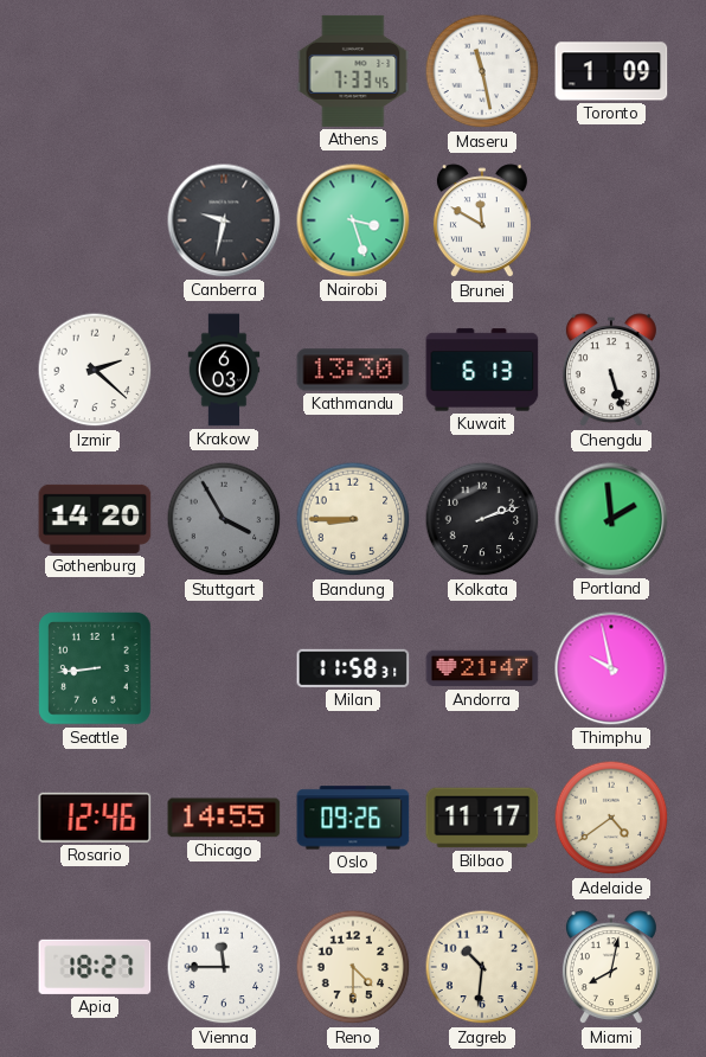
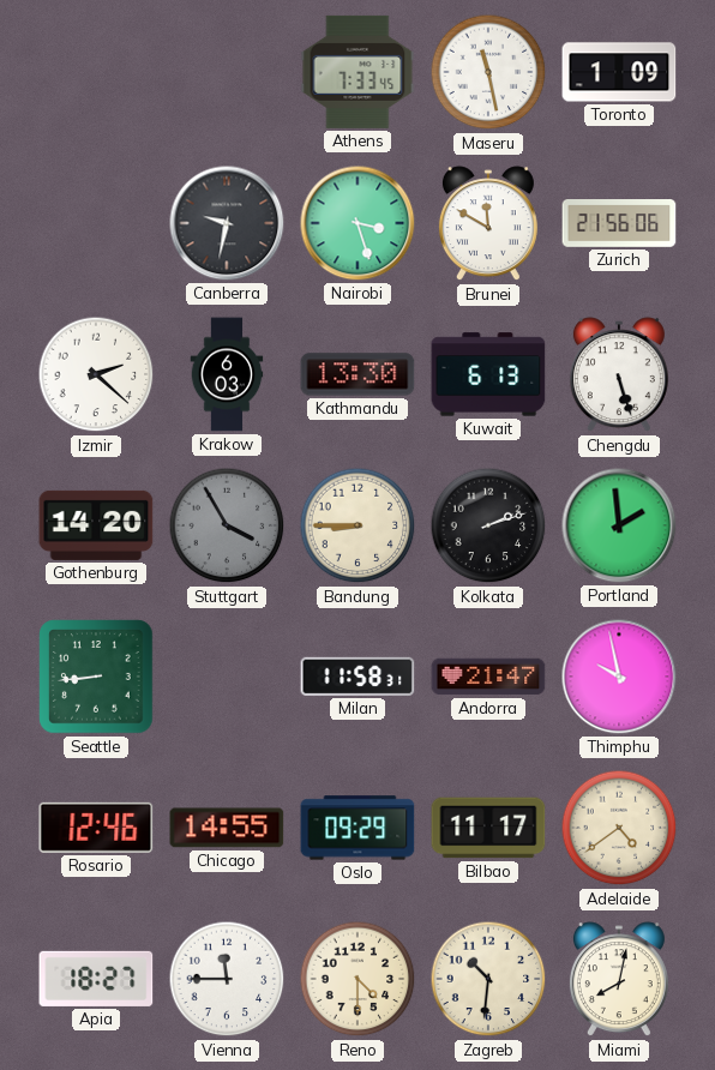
Zurich: none -> 21:56
Oslo: 09:26 -> 09:29
